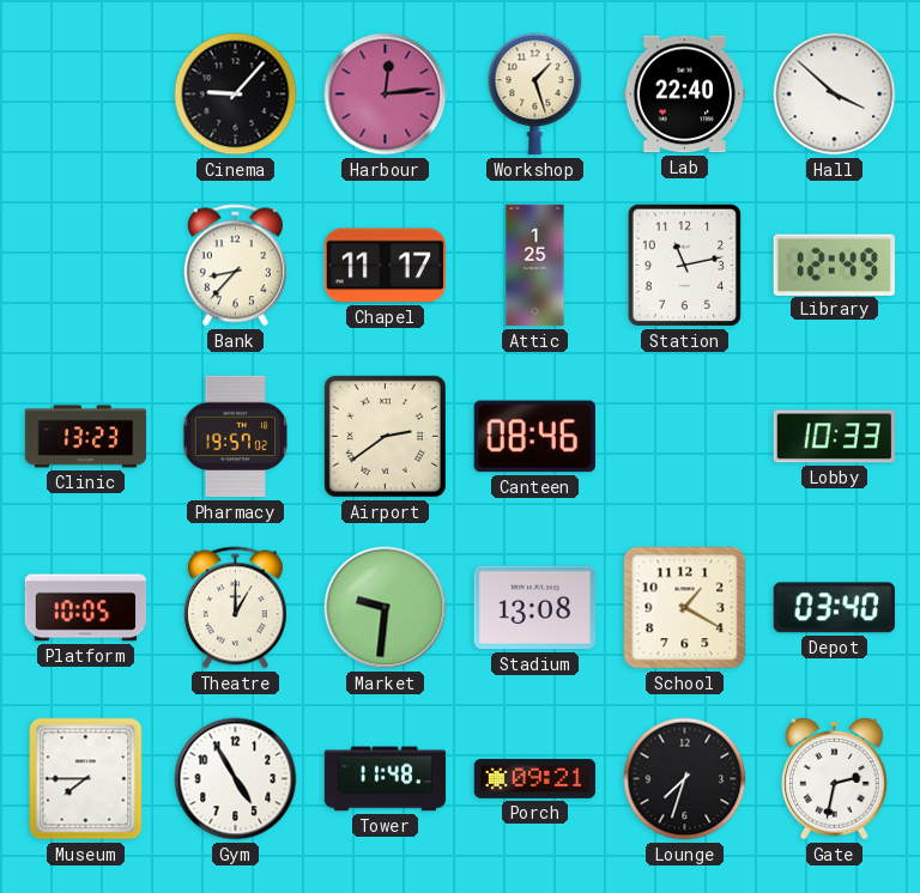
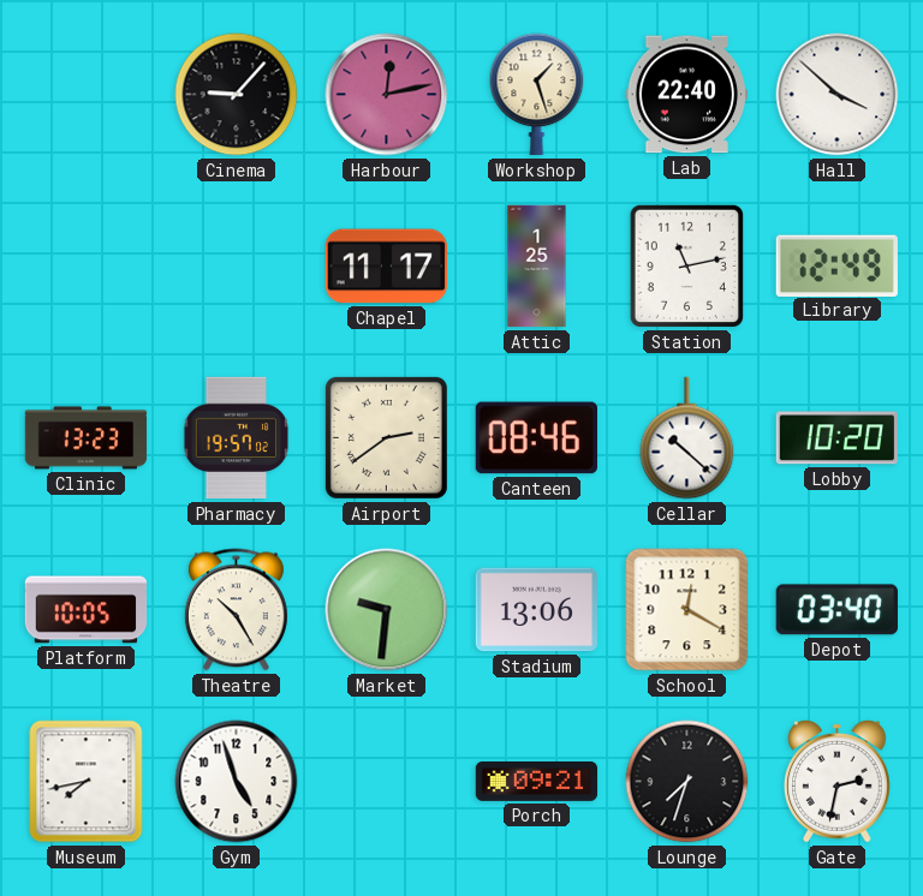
Harbour: 12:14 -> 12:13
Bank: 8:37 -> none
Cellar: none -> 10:22
Lobby: 10:33 -> 10:20
Theatre: 1:00 -> 10:25
Stadium: 13:08 -> 13:06
School: 1:20 -> 12:20
Museum: 7:45 -> 7:43
Gym: 4:55 -> 4:57
Tower: 11:48 -> none
